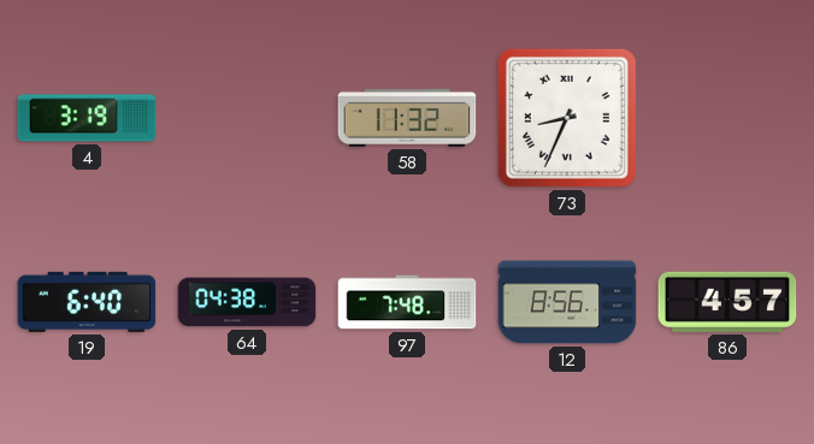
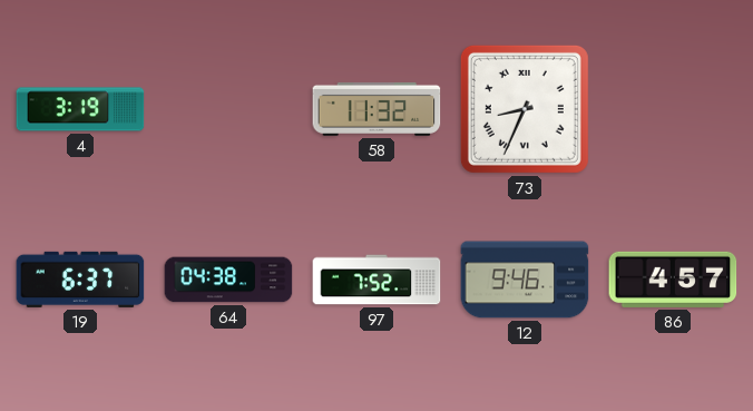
19: 6:40 -> 6:37
97: 7:48 -> 7:52
12: 8:56 -> 9:46
